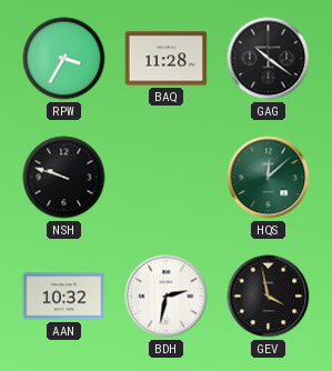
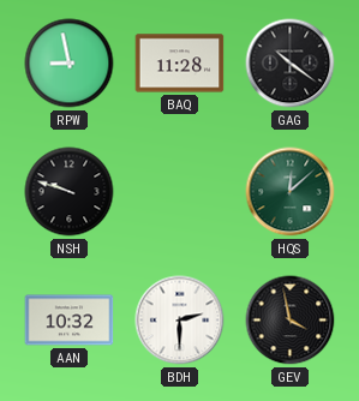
RPW: 3:35 -> 8:58
BDH: 2:32 -> 2:30
